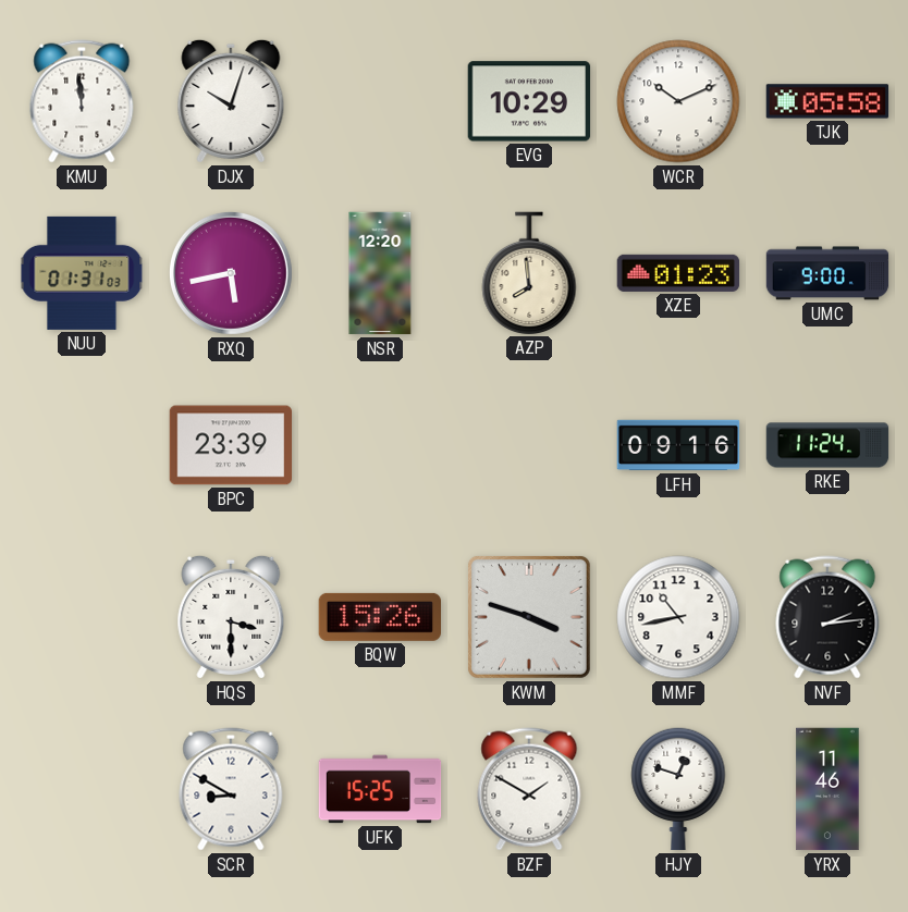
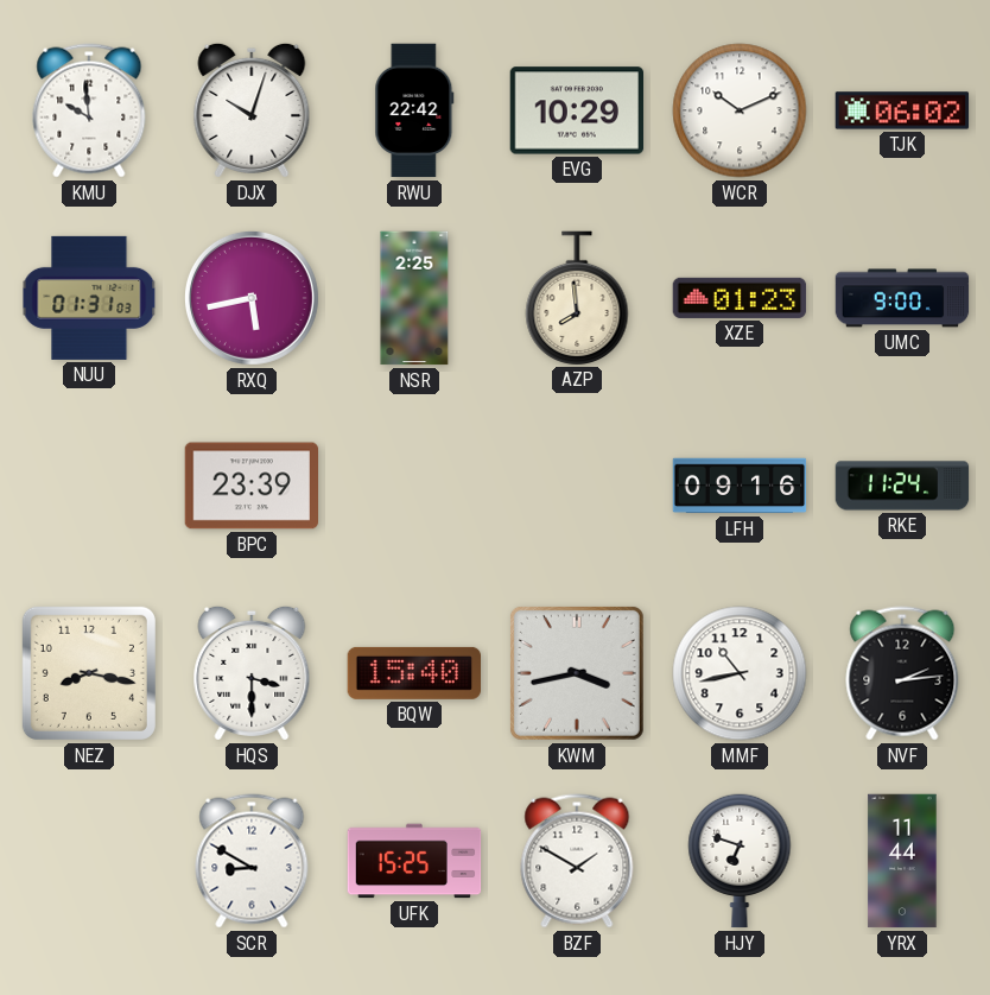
KMU: 11:59 -> 9:59
RWU: none -> 22:42
TJK: 05:58 -> 06:02
NSR: 12:20 -> 2:25
NEZ: none -> 8:17
BQW: 15:26 -> 15:40
KWM: 3:48 -> 3:43
HJY: 12:48 -> 6:48
YRX: 11:46 -> 11:44
